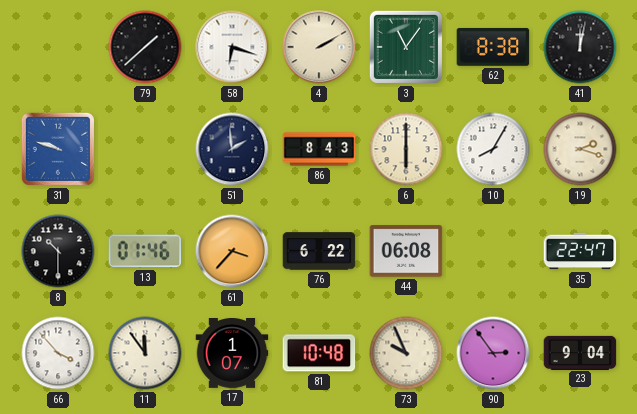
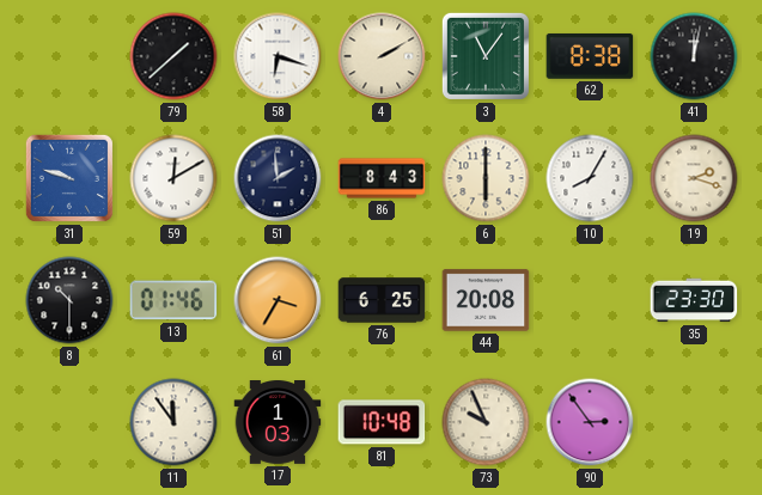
59: none -> 12:10
61: 3:37 -> 3:35
76: 6:22 -> 6:25
44: 06:08 -> 20:08
35: 22:47 -> 23:30
66: 3:53 -> none
17: 1:07 -> 1:03
23: 9:04 -> none
